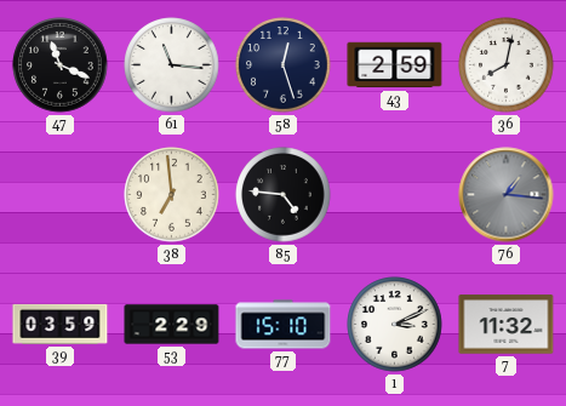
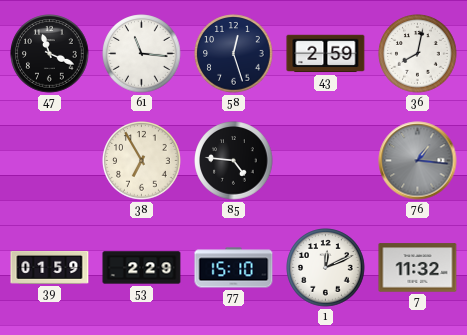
38: 6:59 -> 6:55
39: 03:59 -> 01:59
1: 3:11 -> 12:11
